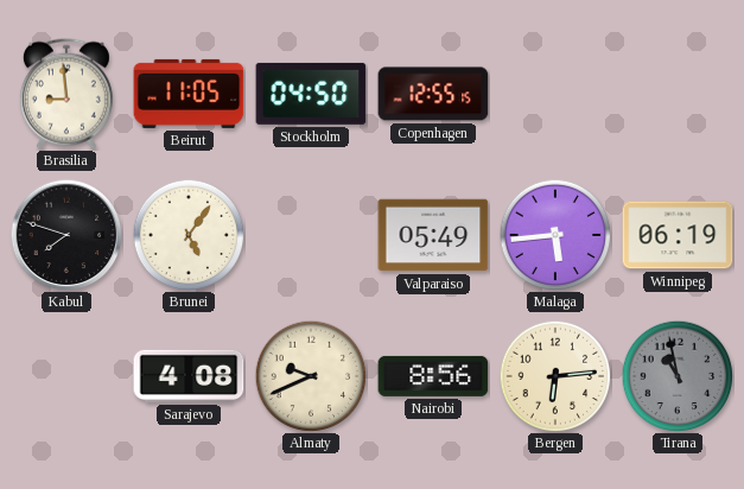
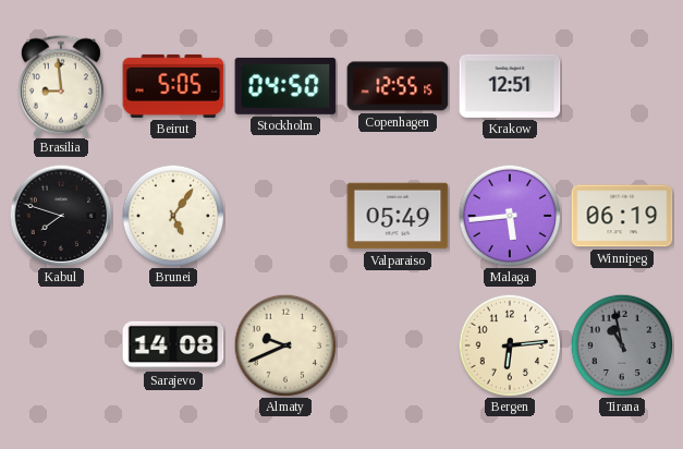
Beirut: 11:05 -> 5:05
Krakow: none -> 12:51
Sarajevo: 4:08 -> 14:08
Nairobi: 8:56 -> none
